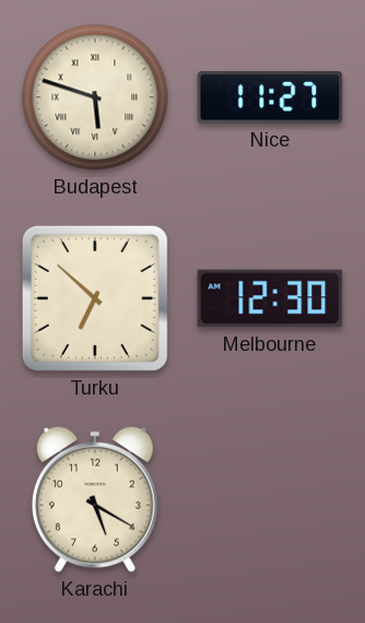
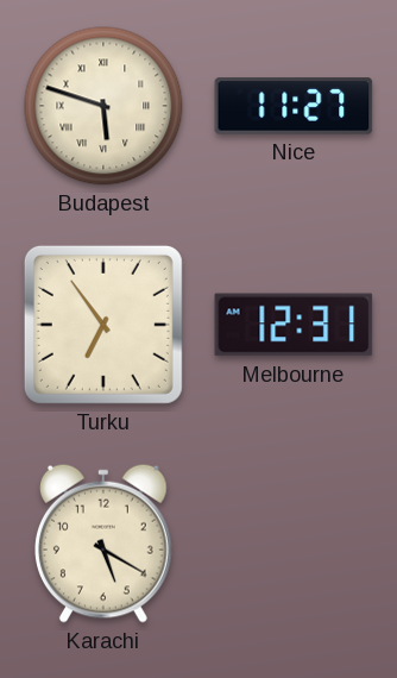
Turku: 6:52 -> 6:54
Melbourne: 12:30 -> 12:31
